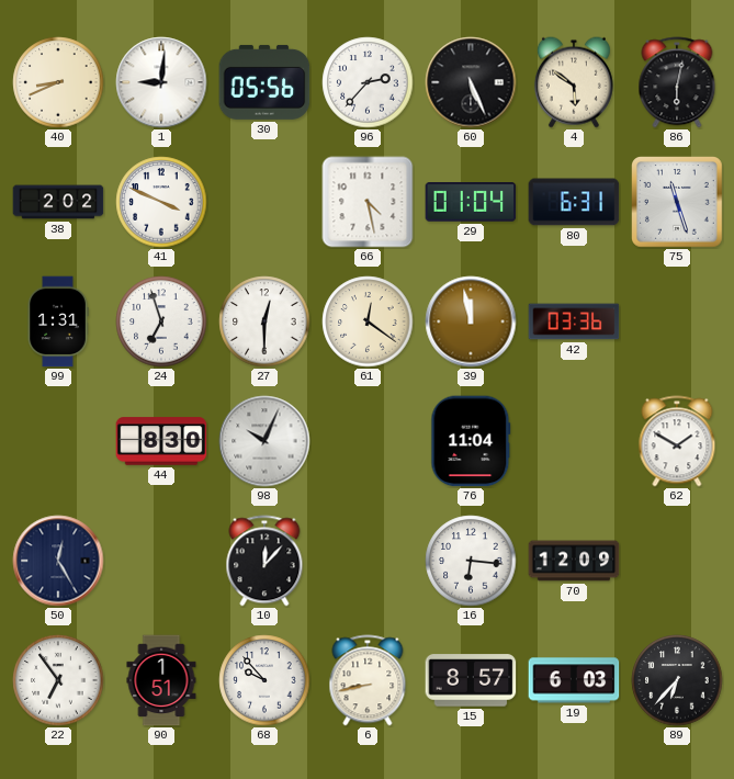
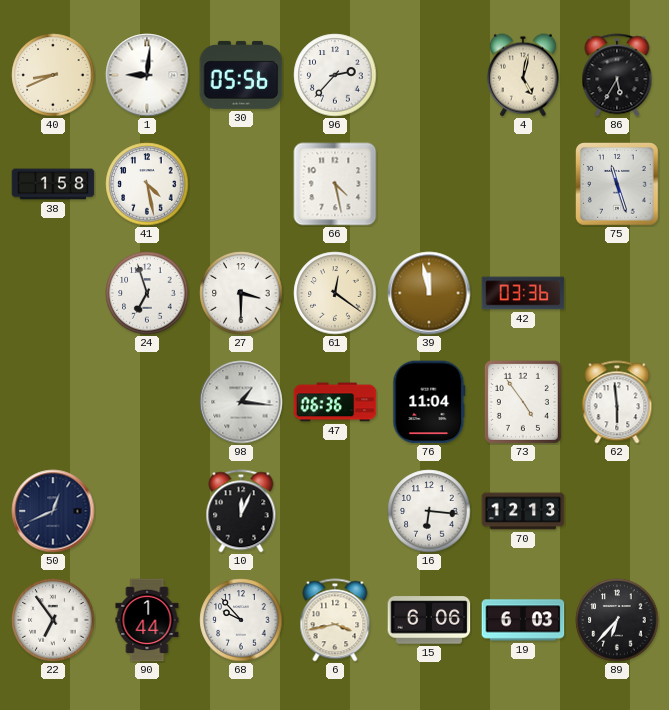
60: 5:26 -> none
4: 5:51 -> 5:02
86: 6:02 -> 5:35
38: 2:02 -> 1:58
41: 3:49 -> 4:28
29: 01:04 -> none
80: 6:31 -> none
99: 1:31 -> none
27: 12:30 -> 3:30
44: 8:30 -> none
98: 10:04 -> 1:16
47: none -> 06:36
73: none -> 4:54
62: 1:50 -> 5:59
50: 12:25 -> 12:41
10: 12:07 -> 12:04
70: 12:09 -> 12:13
90: 1:51 -> 1:44
6: 8:43 -> 3:43
15: 8:57 -> 6:06
